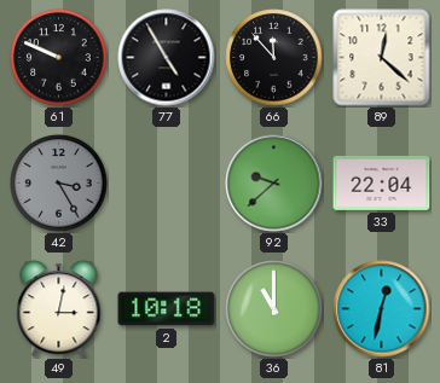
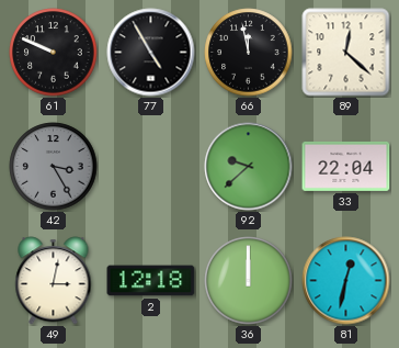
66: 11:53 -> 11:58
2: 10:18 -> 12:18
36: 11:00 -> 12:00
